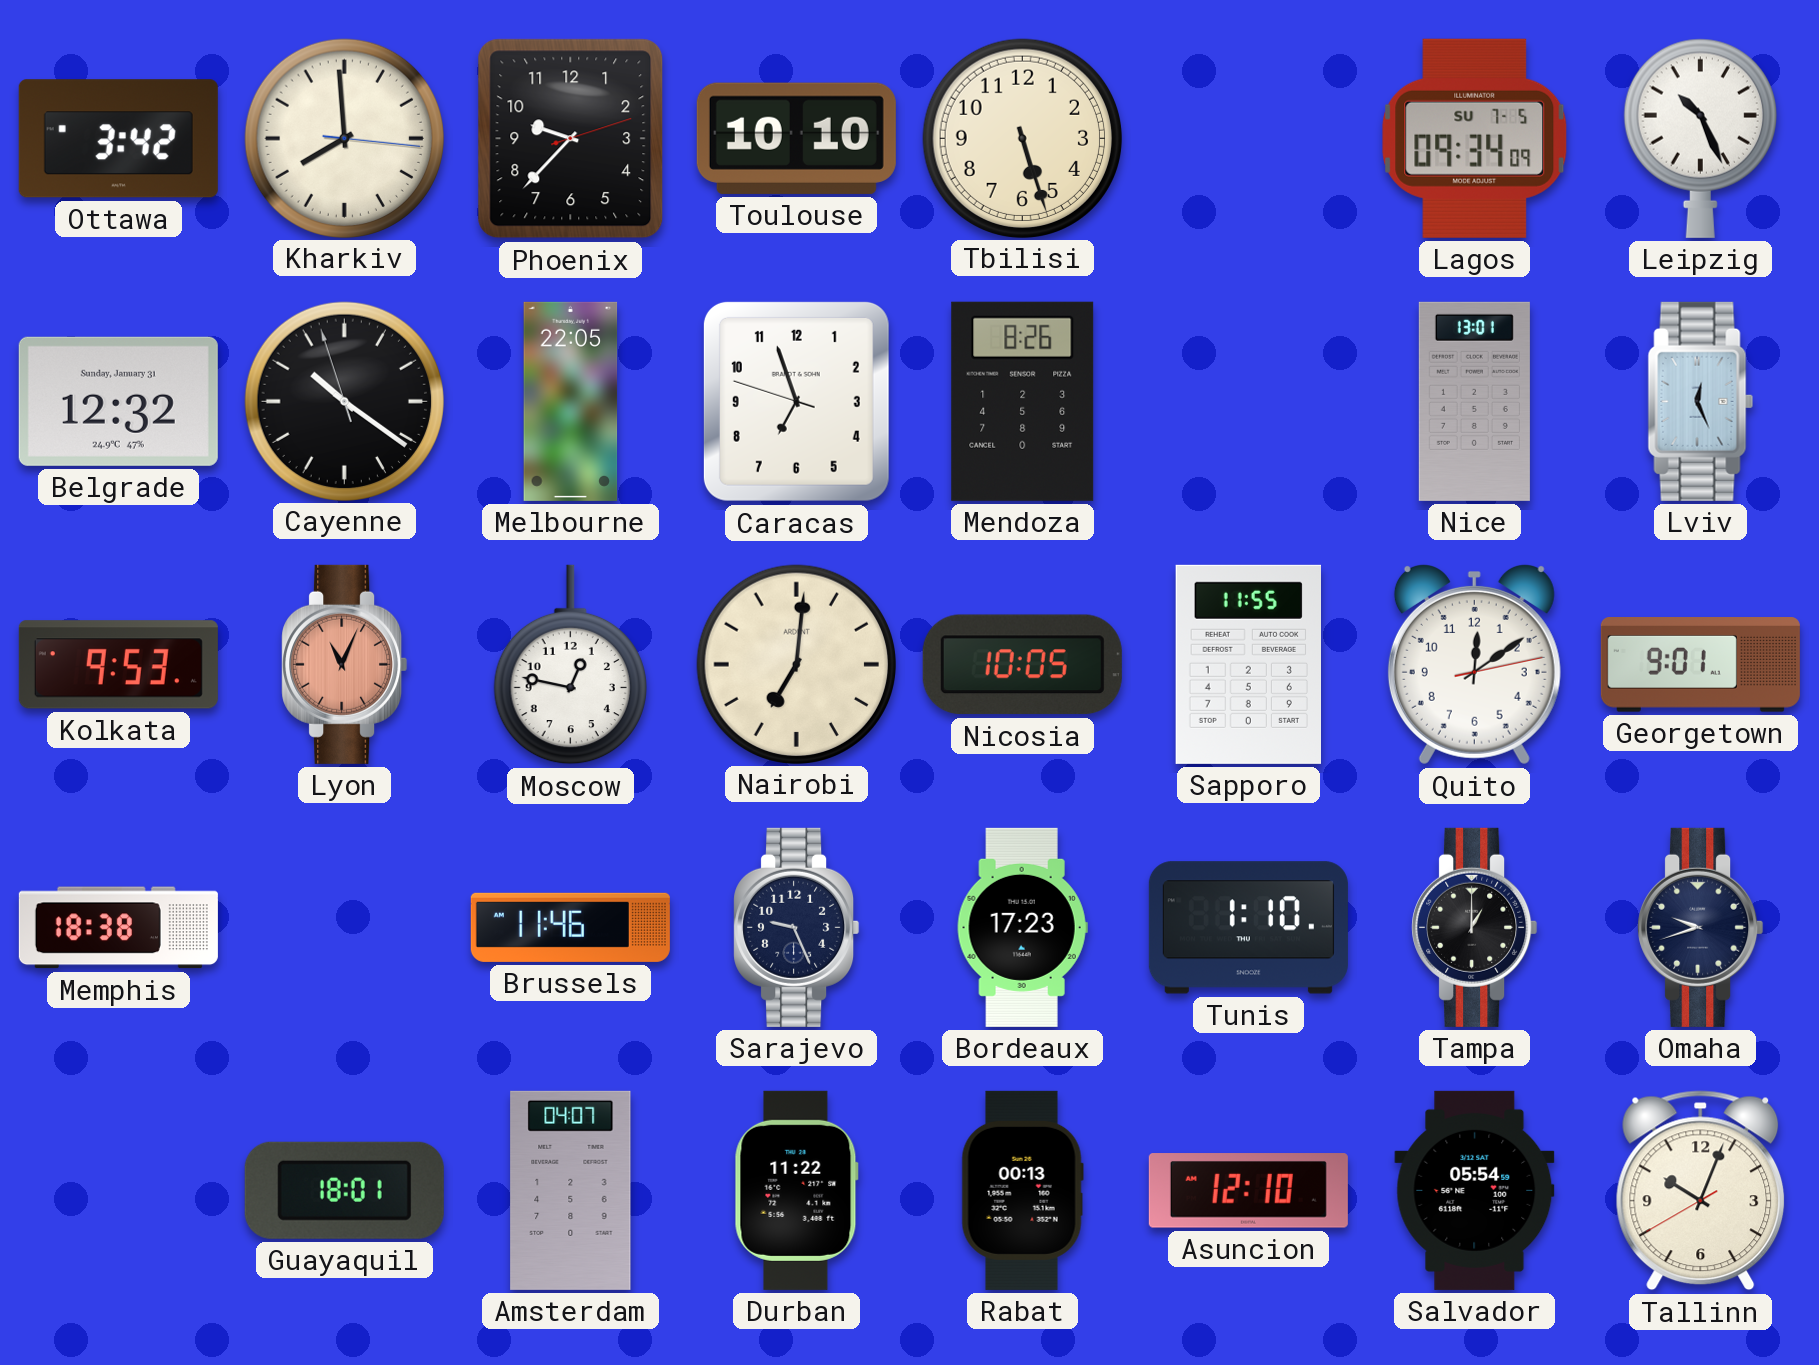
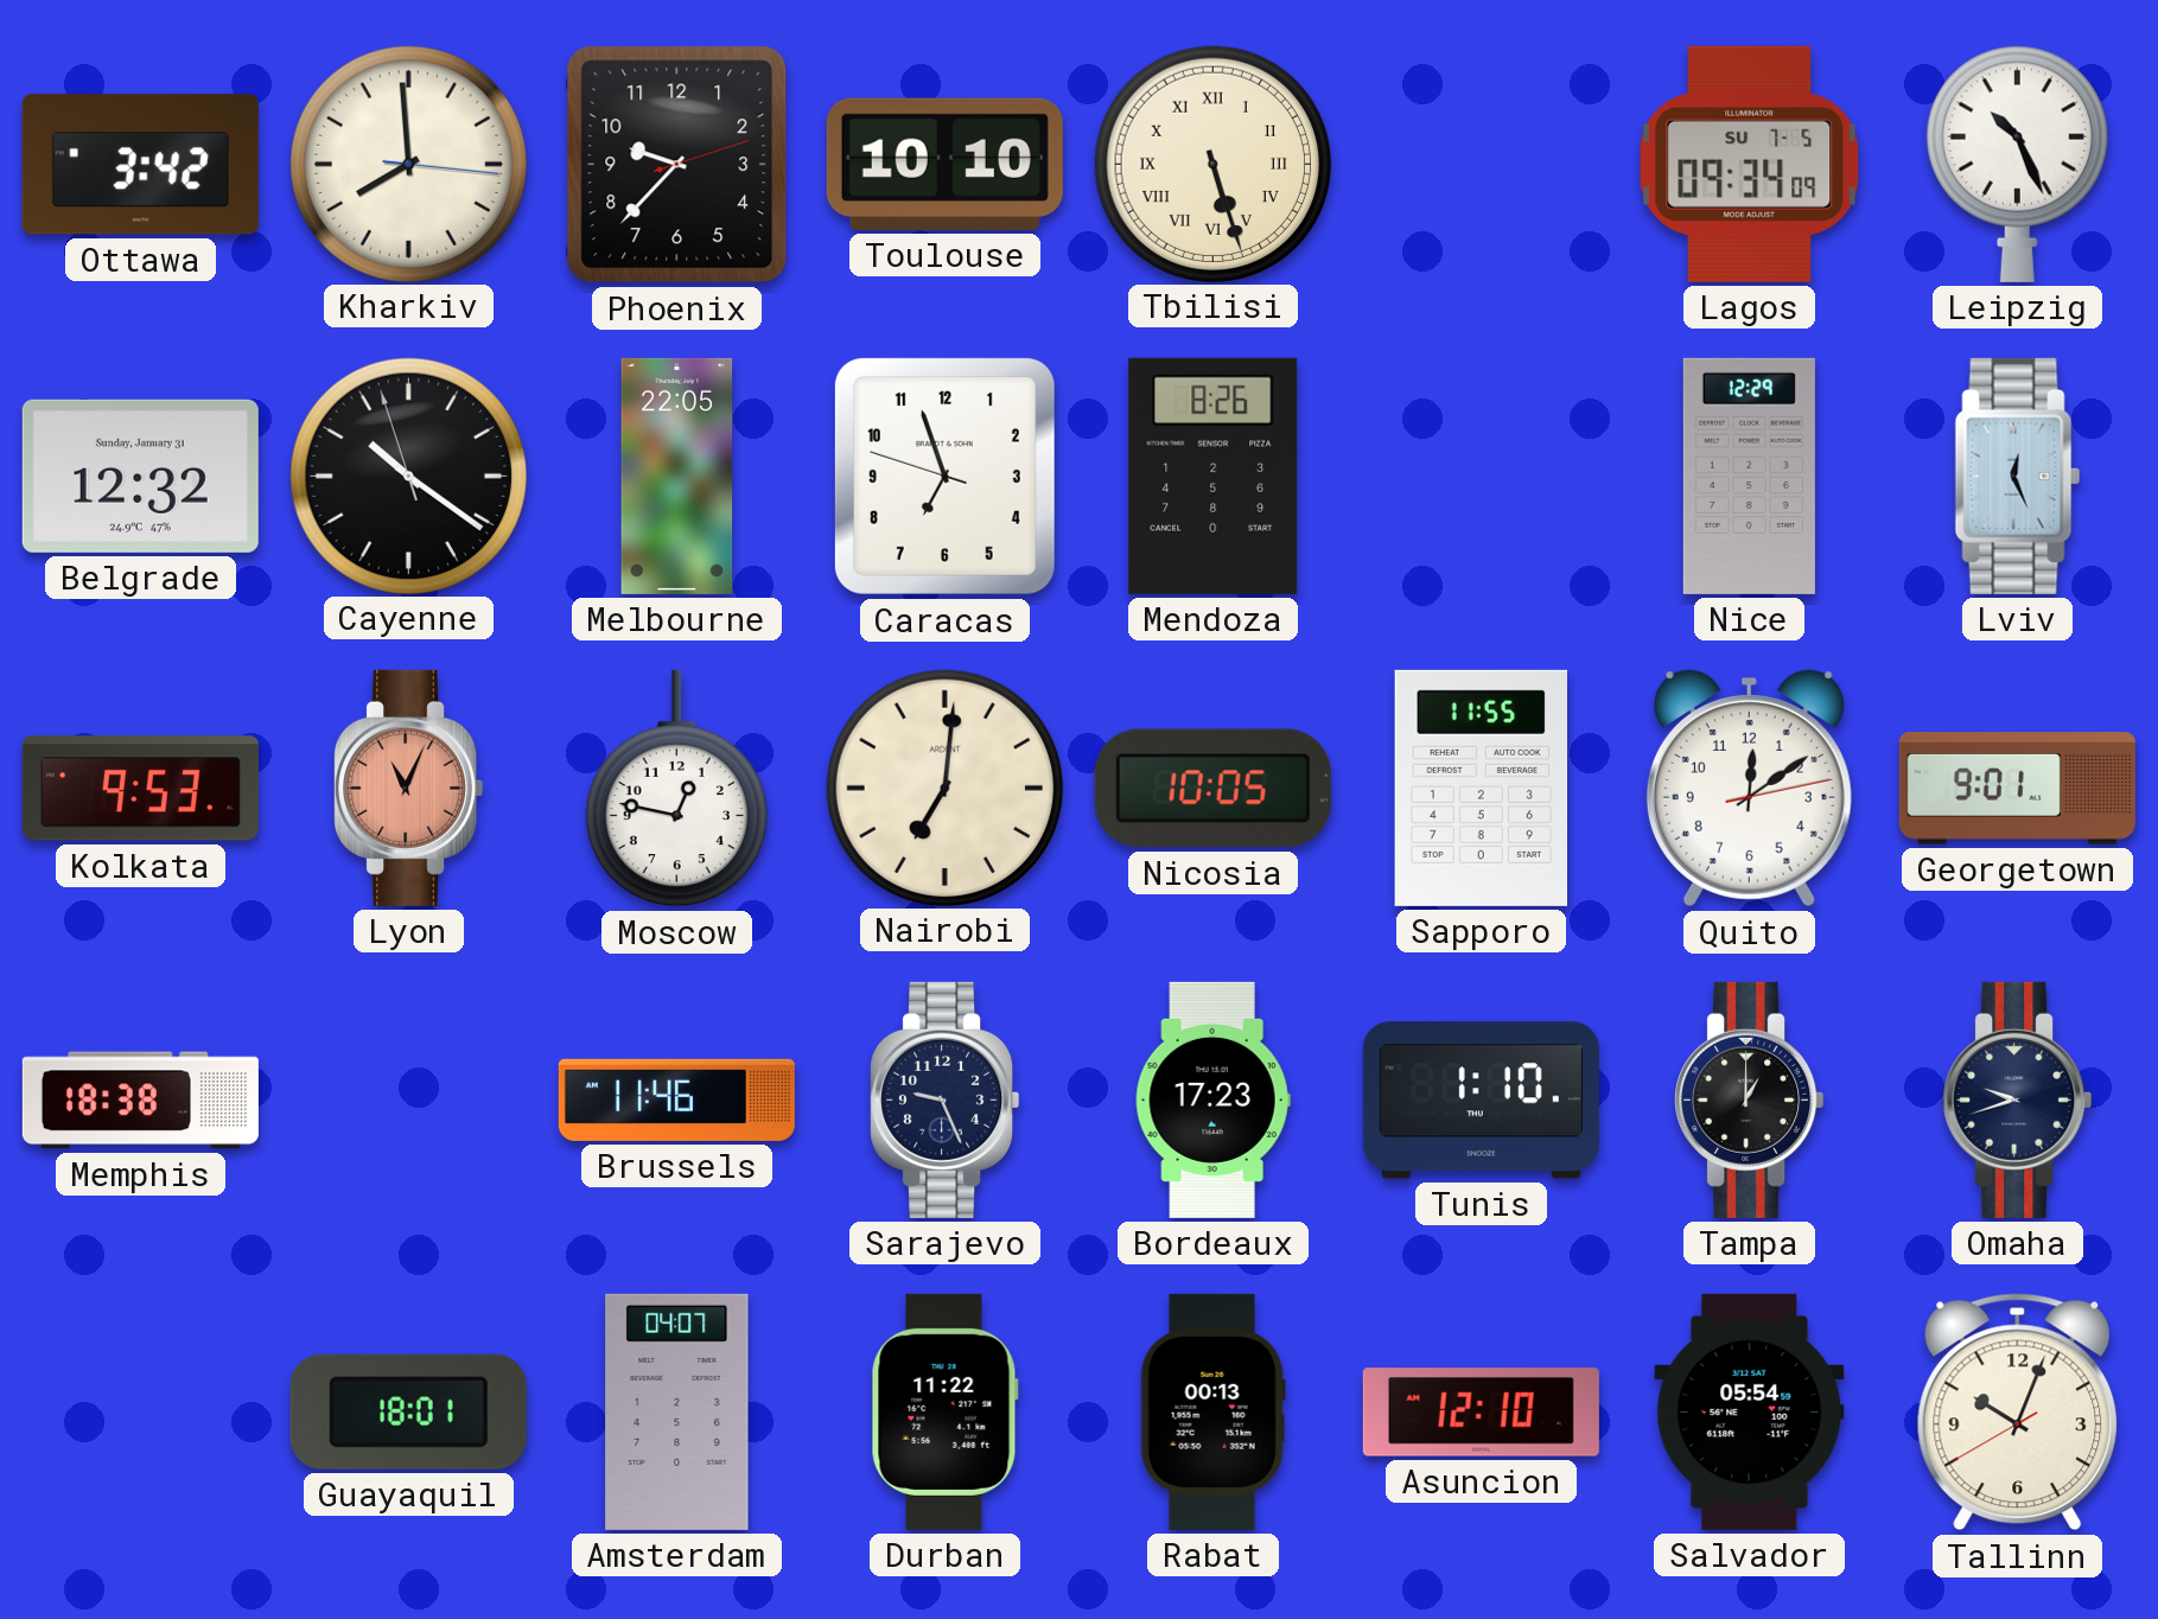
Tbilisi numerals: Arabic -> Roman
Nice: 13:01 -> 12:29
